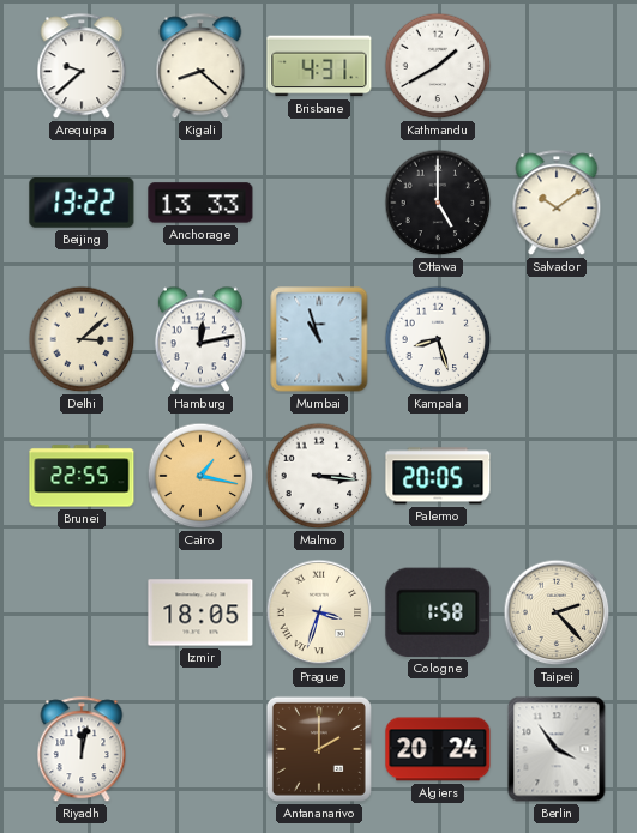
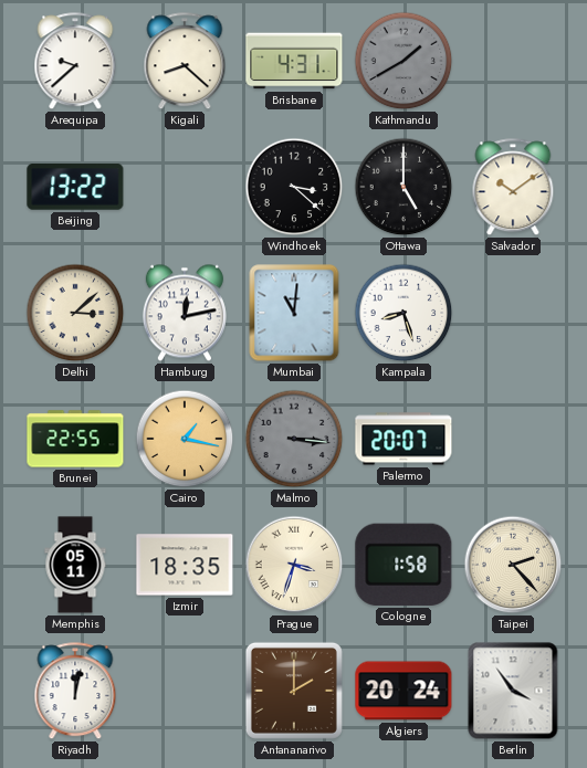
Kathmandu dial: white -> grey
Anchorage: 13:33 -> none
Windhoek: none -> 3:22
Mumbai: 10:57 -> 11:01
Malmo dial: white -> grey
Palermo: 20:05 -> 20:07
Memphis: none -> 05:11
Izmir: 18:05 -> 18:35
